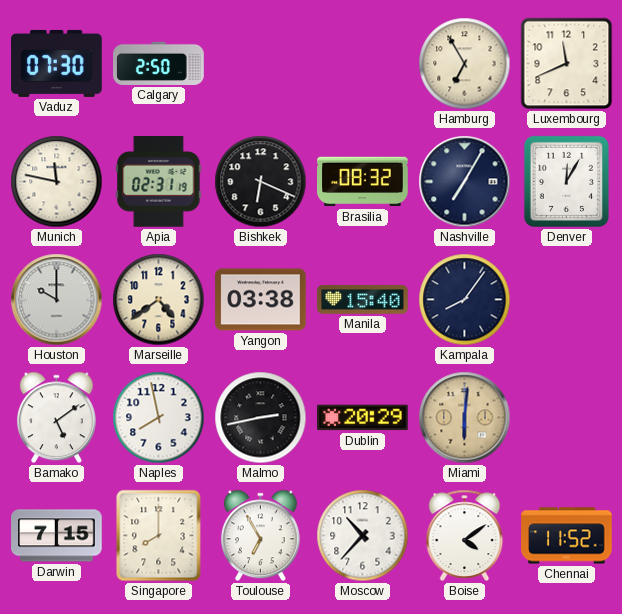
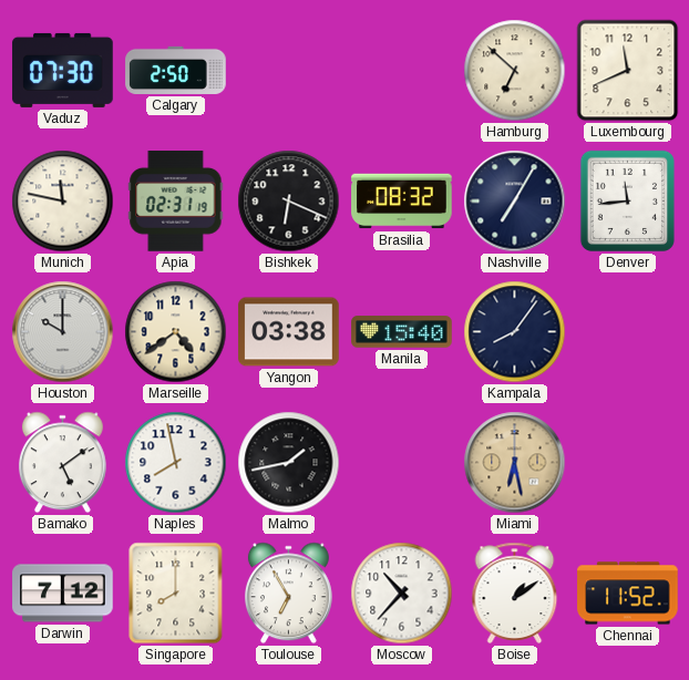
Hamburg: 6:55 -> 6:52
Denver: 12:05 -> 11:44
Malmo: 2:43 -> 1:43
Dublin: 20:29 -> none
Miami: 6:01 -> 6:28
Darwin: 7:15 -> 7:12
Boise: 4:09 -> 1:09
